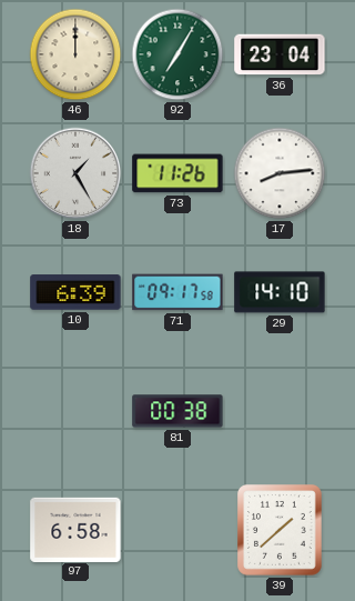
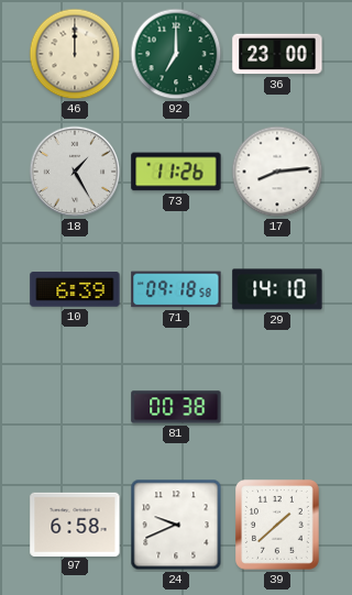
92: 7:05 -> 7:00
36: 23:04 -> 23:00
71: 09:17 -> 09:18
24: none -> 9:41
